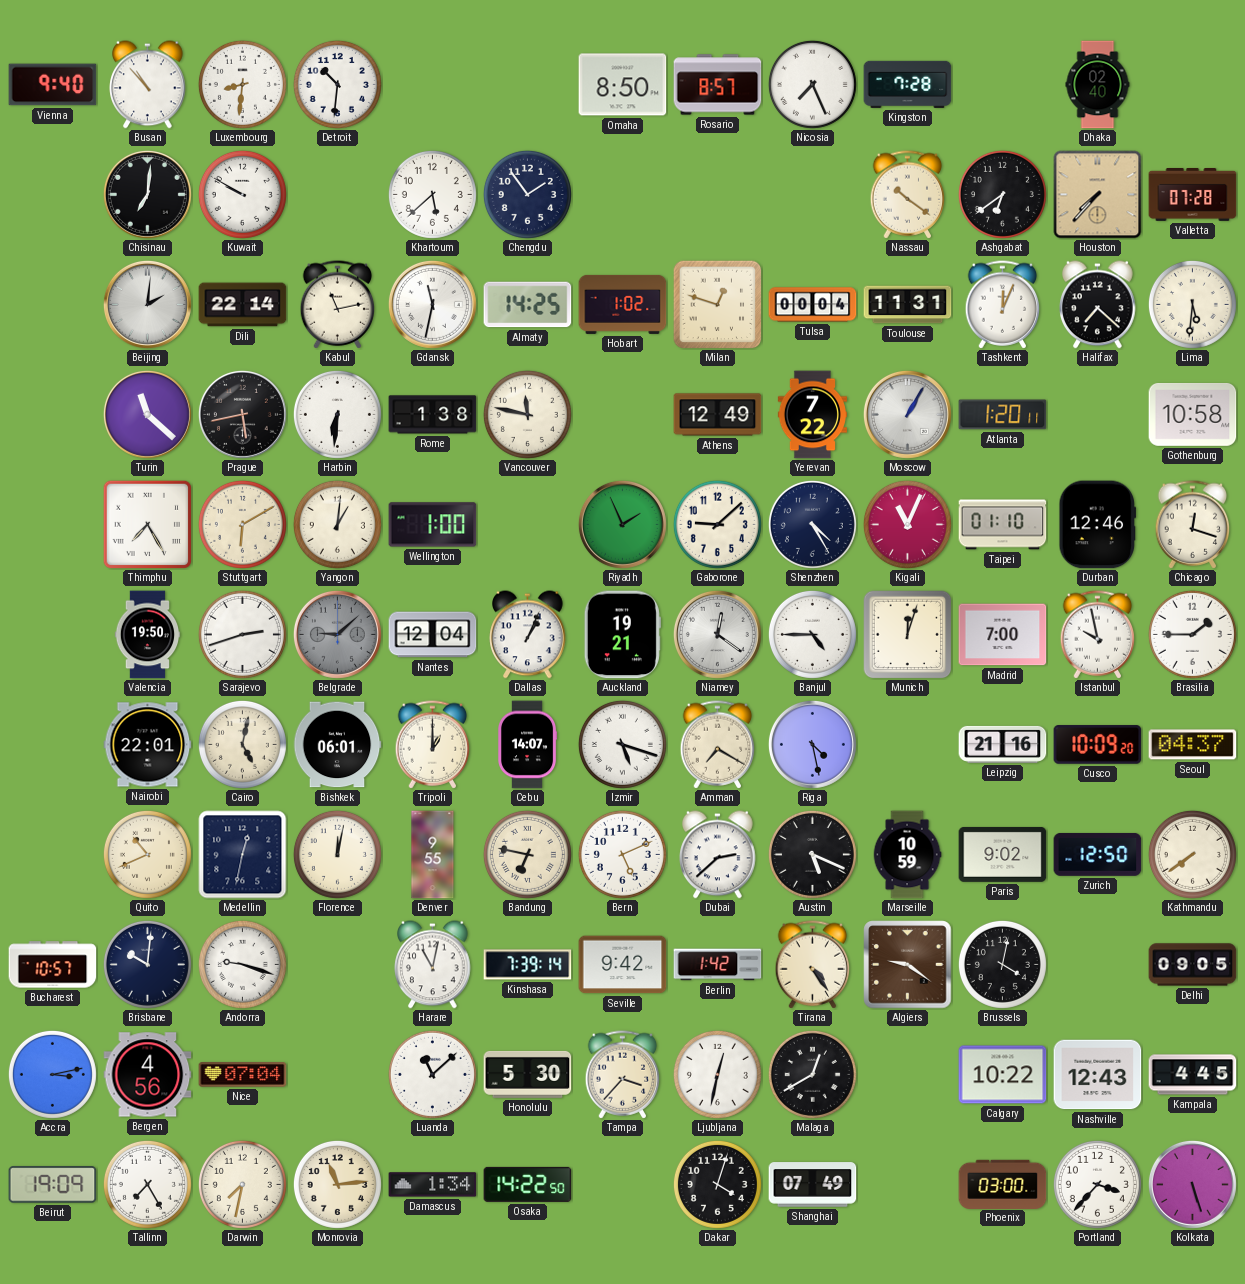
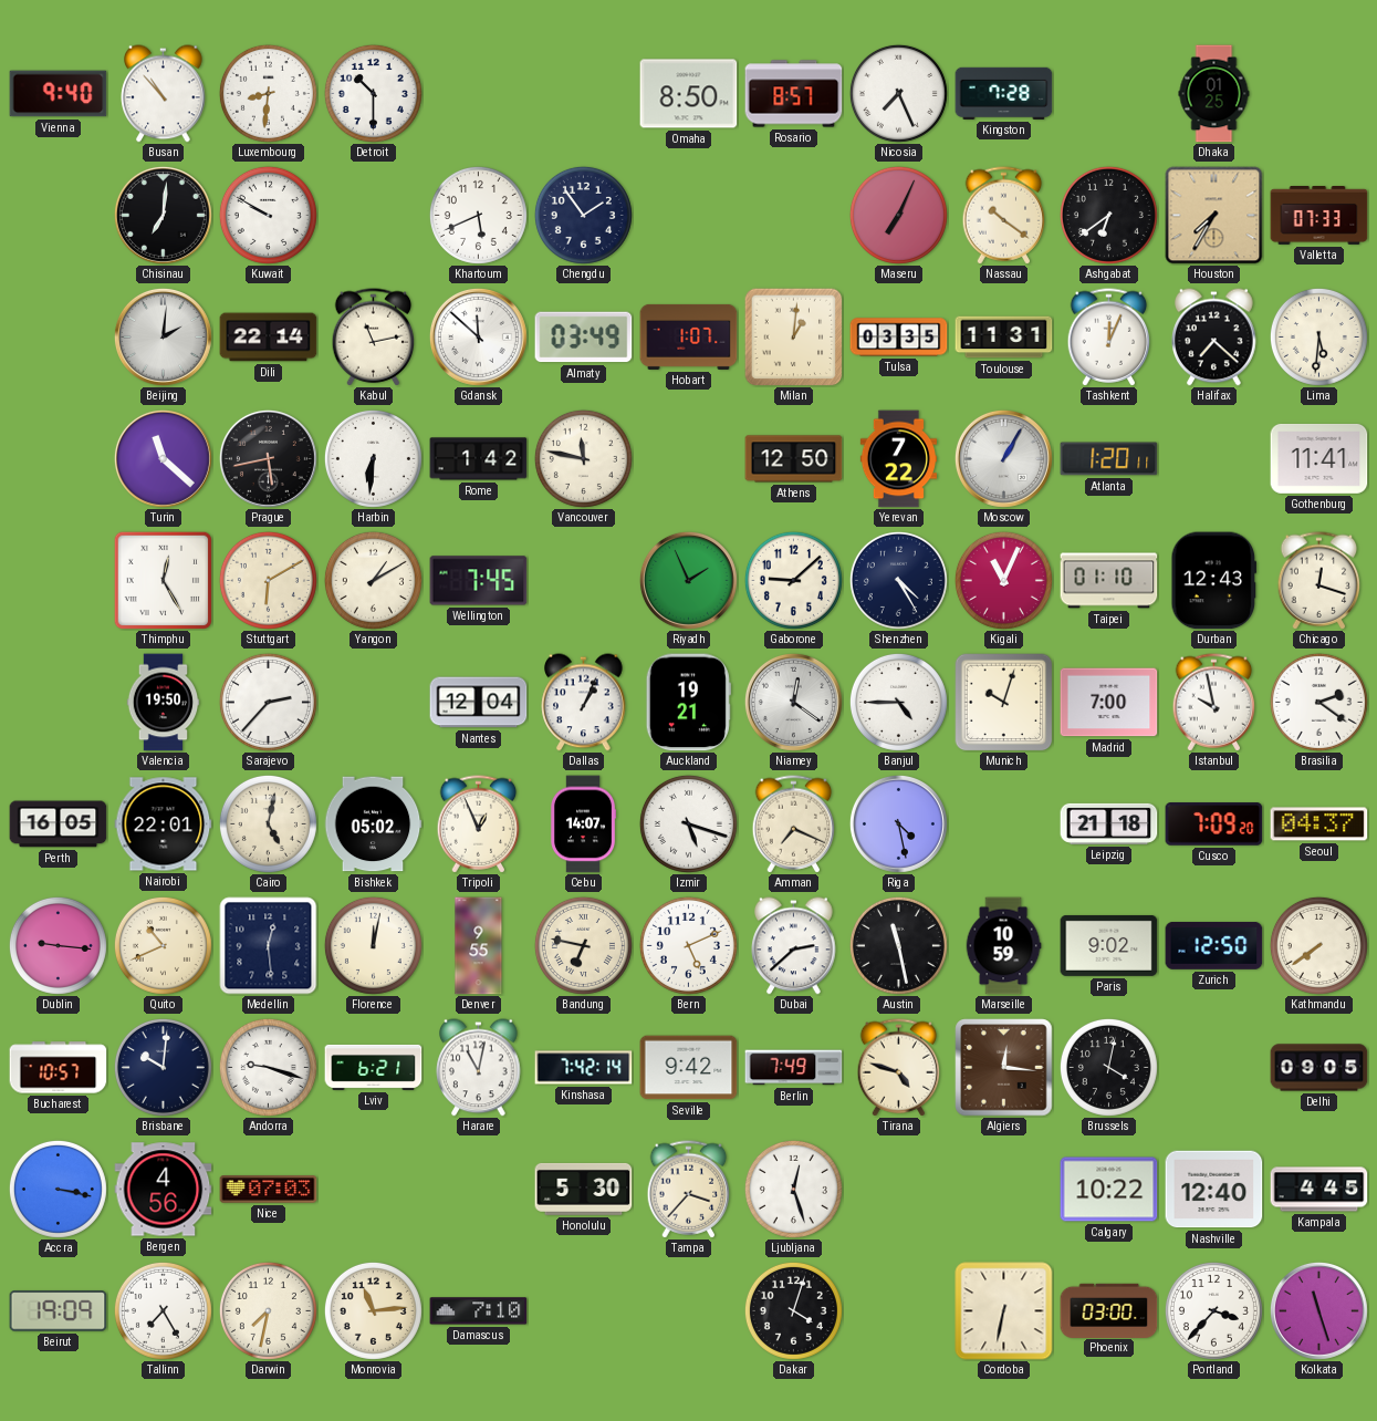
Detroit: 10:31 -> 10:30
Dhaka: 02:40 -> 01:25
Khartoum: 5:38 -> 5:41
Maseru: none -> 7:04
Houston: 7:37 -> 7:35
Valletta: 07:28 -> 07:33
Gdansk: 11:32 -> 11:52
Almaty: 14:25 -> 03:49
Hobart: 1:02 -> 1:07
Milan: 12:48 -> 1:01
Tulsa: 00:04 -> 03:35
Rome: 1:38 -> 1:42
Athens: 12:49 -> 12:50
Gothenburg: 10:58 -> 11:41
Thimphu: 7:25 -> 12:25
Yangon: 1:01 -> 1:10
Wellington: 1:00 -> 7:45
Durban: 12:46 -> 12:43
Sarajevo: 2:42 -> 2:37
Belgrade: 9:08 -> none
Munich: 12:03 -> 10:03
Brasilia: 1:45 -> 2:21
Perth: none -> 16:05
Bishkek: 06:01 -> 05:02
Tripoli: 1:00 -> 12:56
Amman: 7:20 -> 7:19
Leipzig: 21:16 -> 21:18
Cusco: 10:09 -> 7:09
Dublin: none -> 9:16
Medellin: 12:32 -> 12:29
Austin: 5:19 -> 11:28
Lviv: none -> 6:21
Kinshasa: 7:39 -> 7:42
Berlin: 1:42 -> 7:49
Tirana: 4:24 -> 4:48
Algiers: 9:21 -> 12:16
Accra: 3:13 -> 3:17
Nice: 07:04 -> 07:03
Luanda: 11:08 -> none
Ljubljana: 12:32 -> 12:27
Malaga: 12:40 -> none
Nashville: 12:43 -> 12:40
Damascus: 1:34 -> 7:10
Osaka: 14:22 -> none
Shanghai: 07:49 -> none
Cordoba: none -> 6:32
Kolkata: 5:27 -> 11:27
